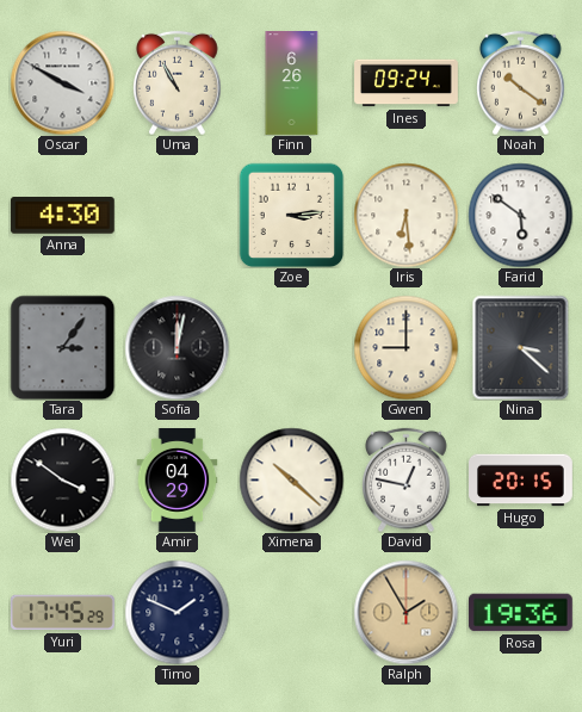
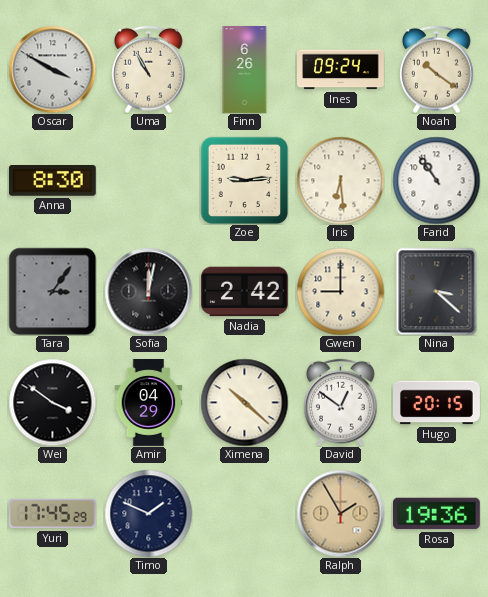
Anna: 4:30 -> 8:30
Zoe: 3:14 -> 9:14
Farid: 5:51 -> 10:54
Nadia: none -> 2:42
David: 12:47 -> 12:51
